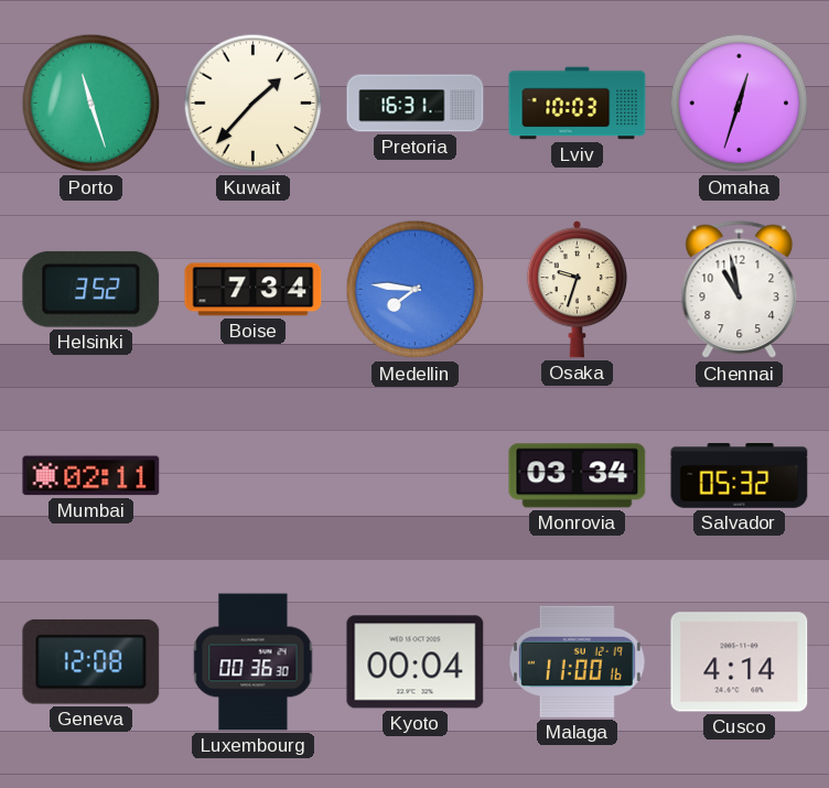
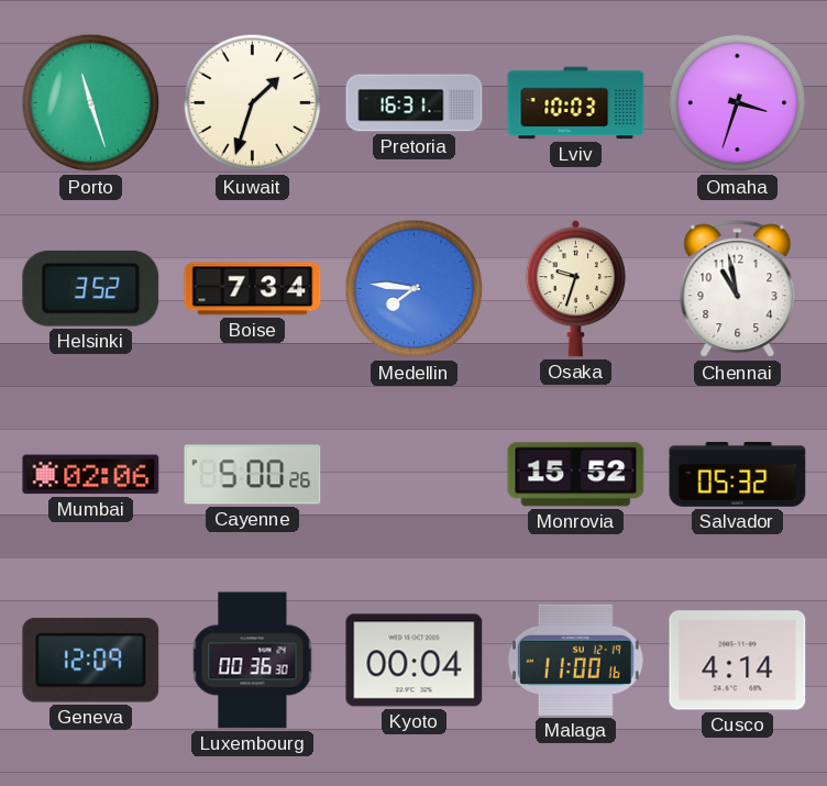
Kuwait: 1:37 -> 1:33
Omaha: 12:33 -> 3:33
Mumbai: 02:11 -> 02:06
Cayenne: none -> 5:00
Monrovia: 03:34 -> 15:52
Geneva: 12:08 -> 12:09
